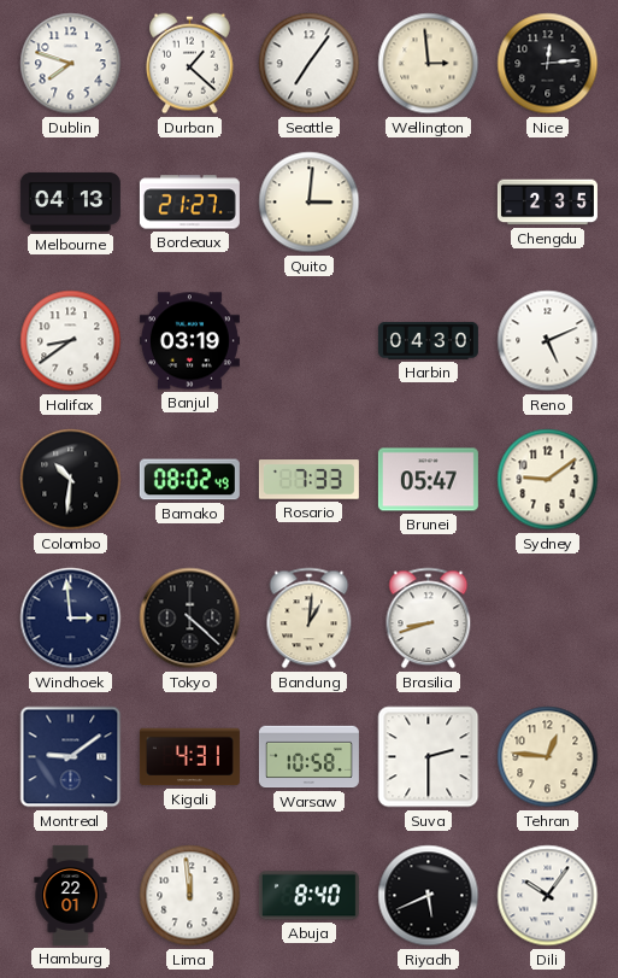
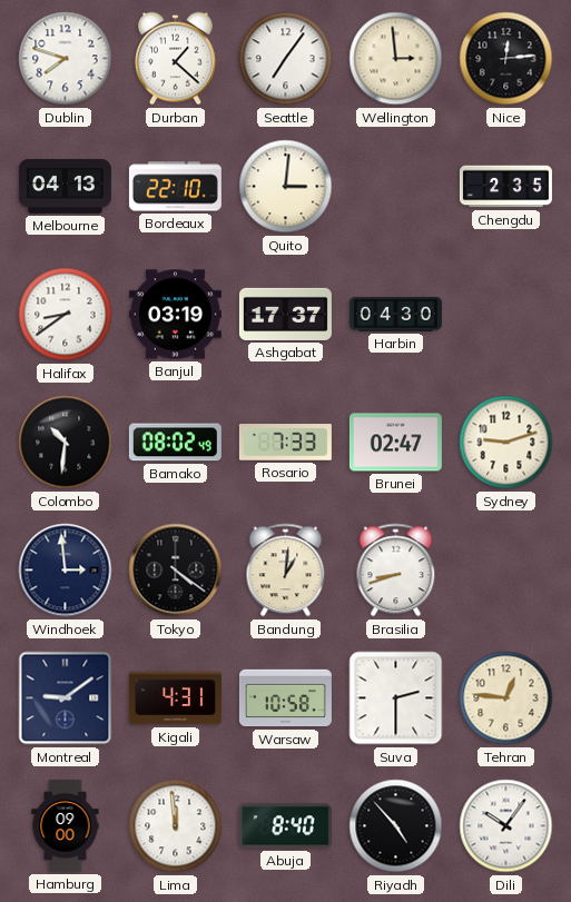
Bordeaux: 21:27 -> 22:10
Ashgabat: none -> 17:37
Reno: 5:11 -> none
Brunei: 05:47 -> 02:47
Sydney: 9:09 -> 9:12
Tokyo: 4:22 -> 4:21
Hamburg: 22:01 -> 09:00
Riyadh: 5:41 -> 4:53
